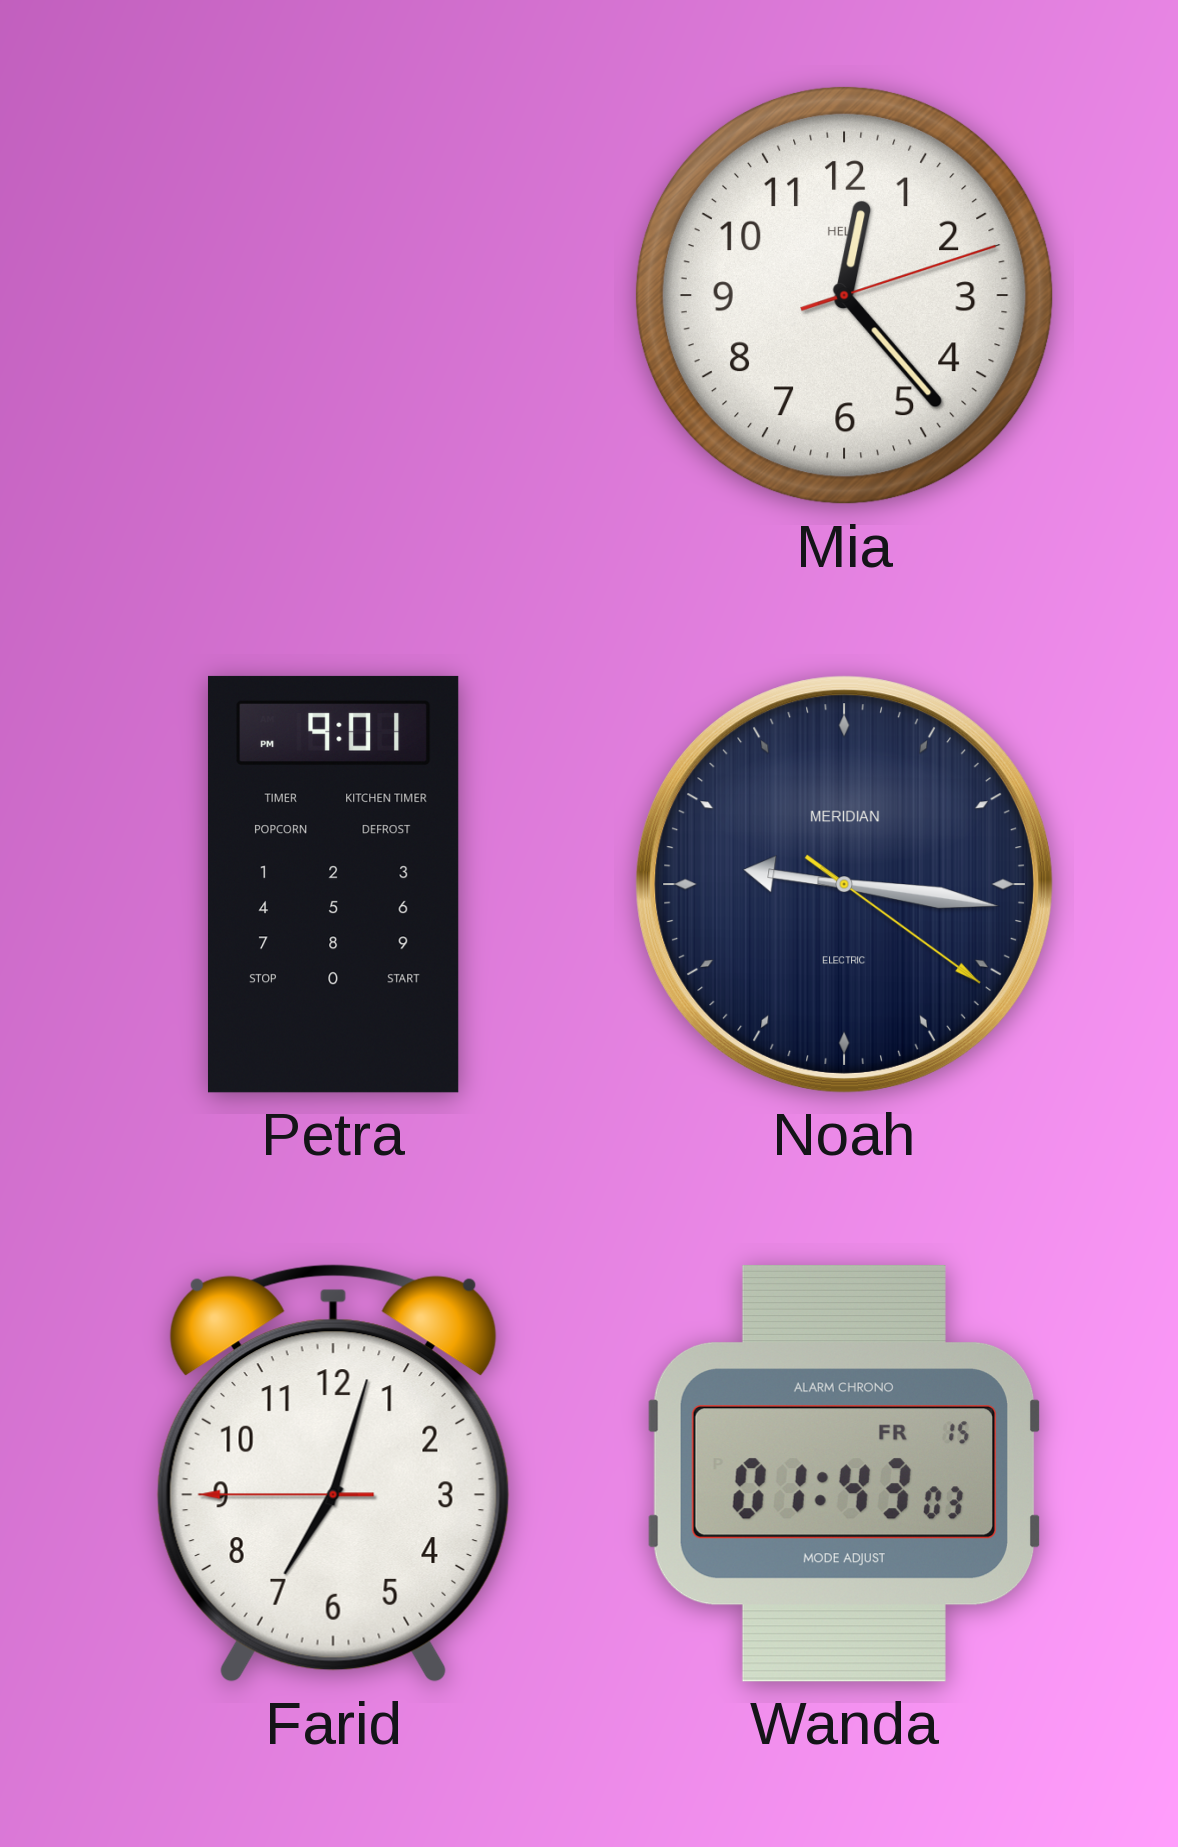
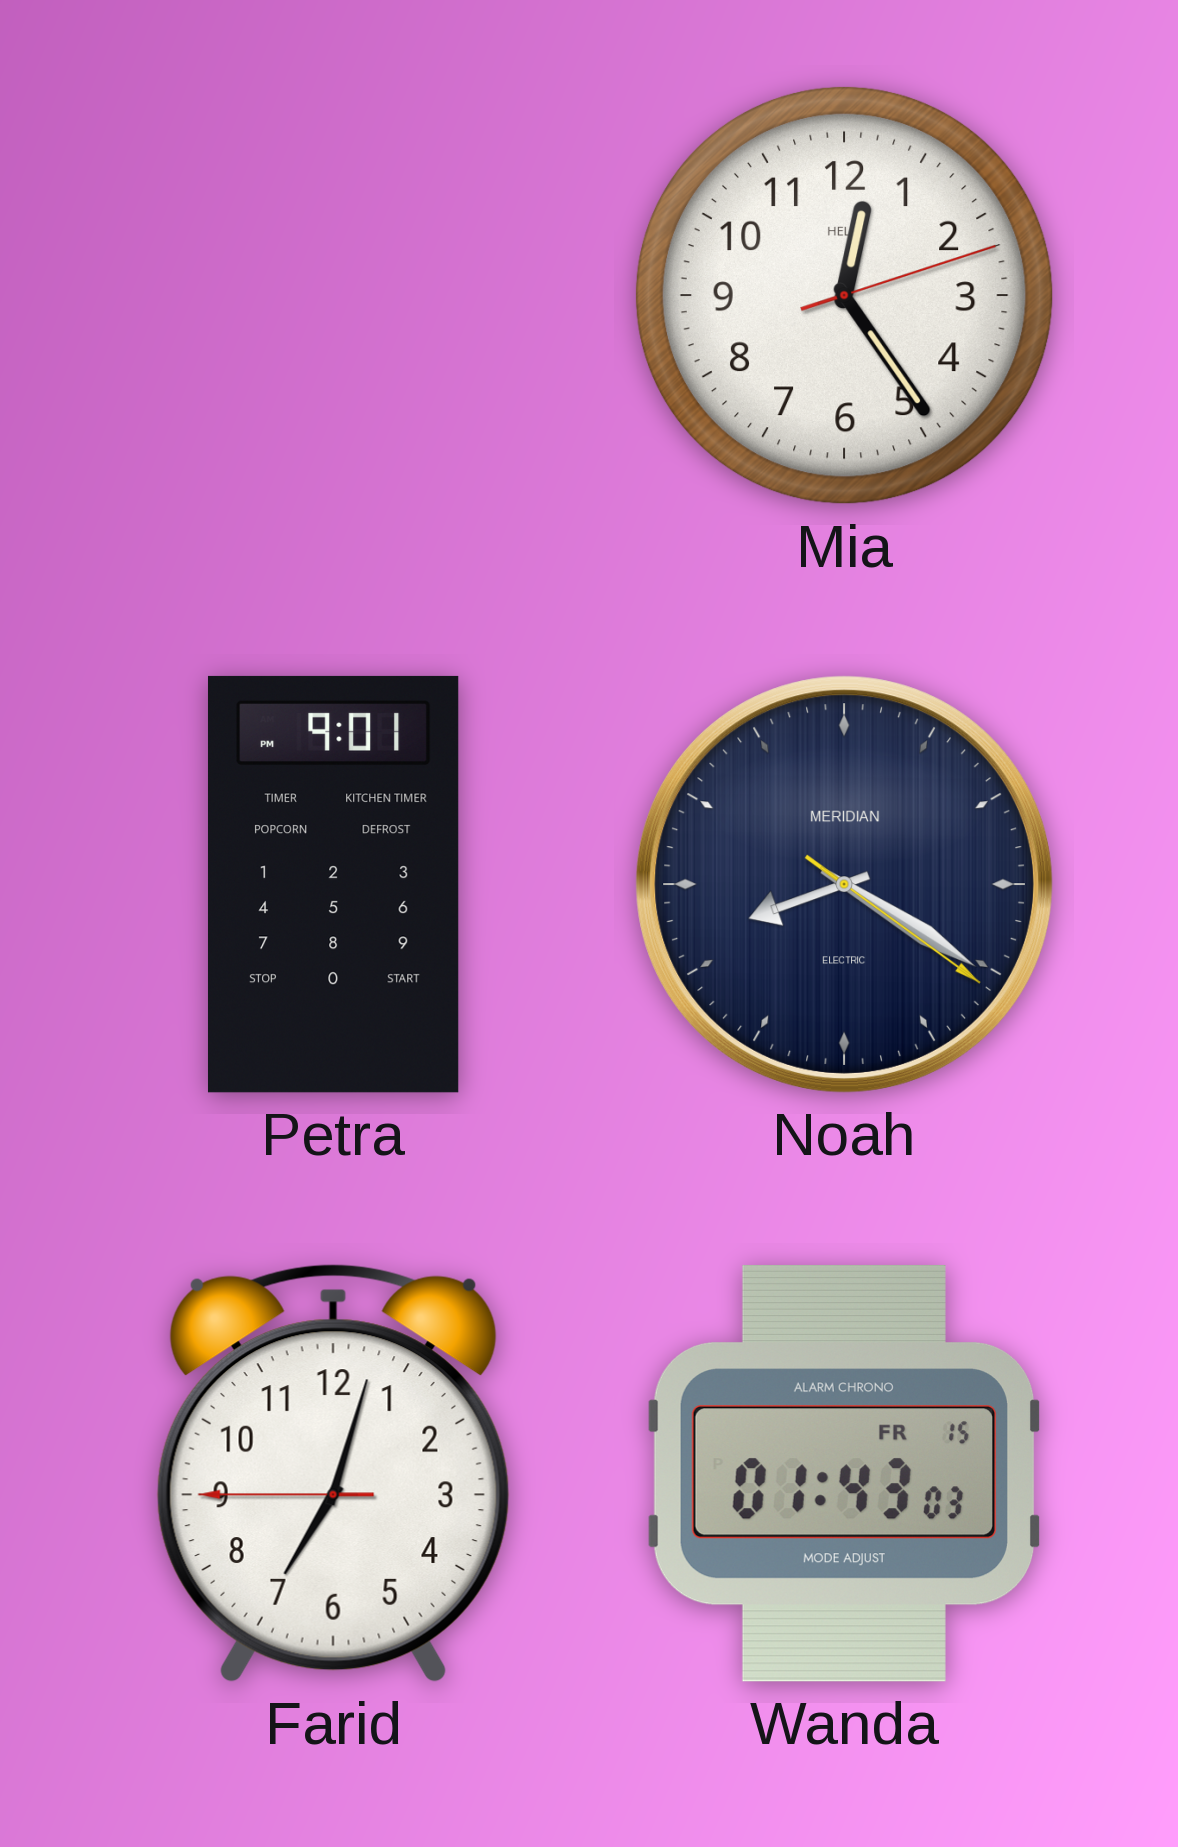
Mia: 12:23 -> 12:24
Noah: 9:16 -> 8:20
